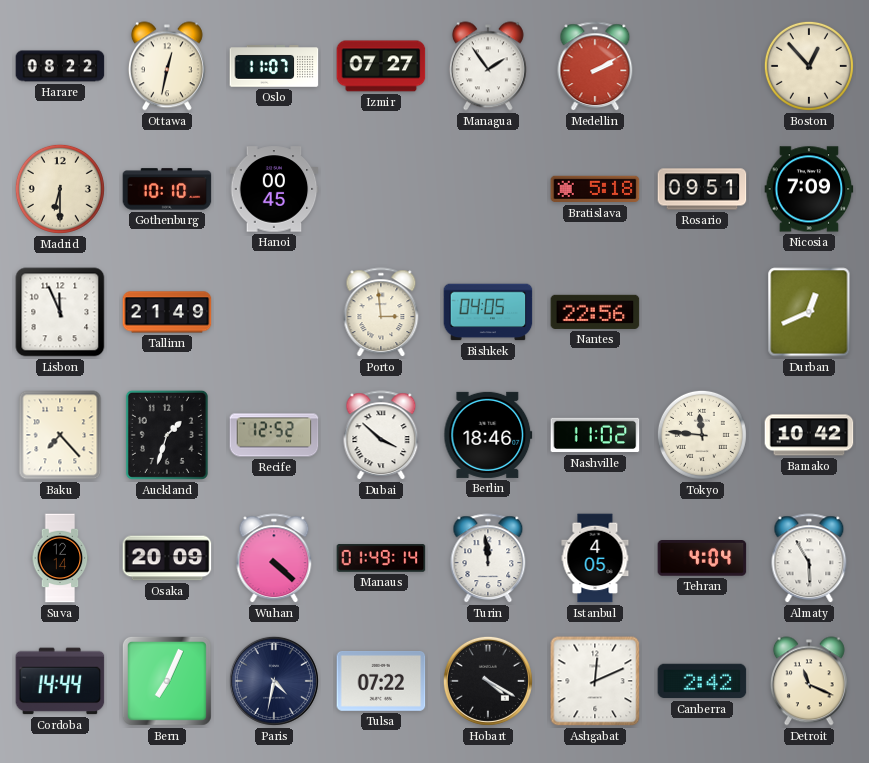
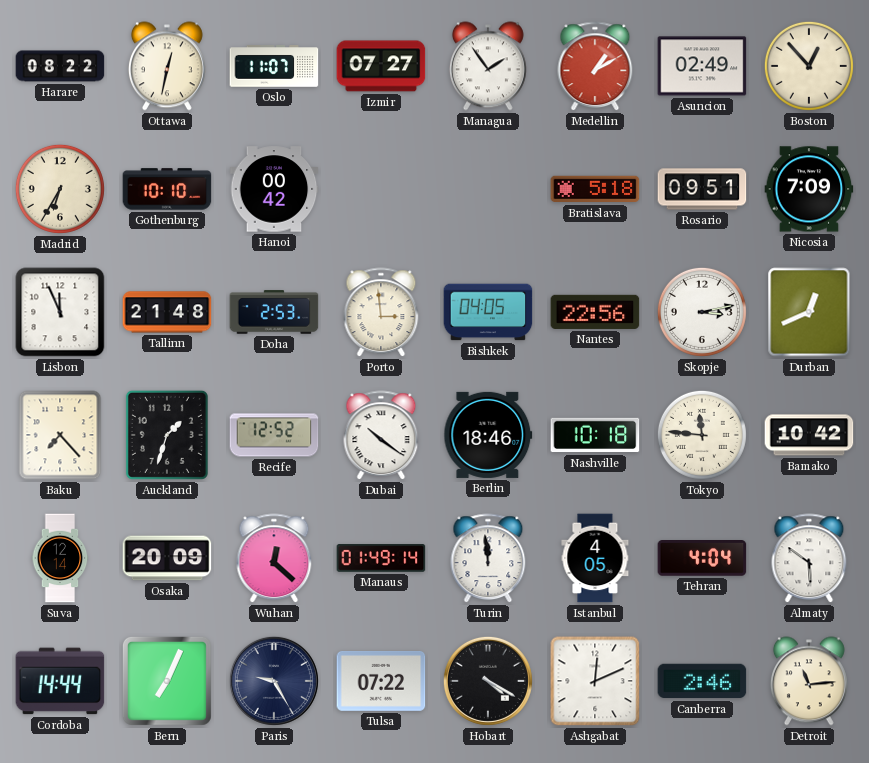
Medellin: 2:10 -> 1:10
Asuncion: none -> 02:49
Madrid: 6:30 -> 6:35
Hanoi: 00:45 -> 00:42
Tallinn: 21:49 -> 21:48
Doha: none -> 2:53
Skopje: none -> 3:13
Dubai: 3:52 -> 10:21
Nashville: 11:02 -> 10:18
Wuhan: 4:22 -> 12:22
Almaty: 5:55 -> 5:51
Paris: 4:32 -> 9:25
Canberra: 2:42 -> 2:46
Detroit: 11:19 -> 11:14
